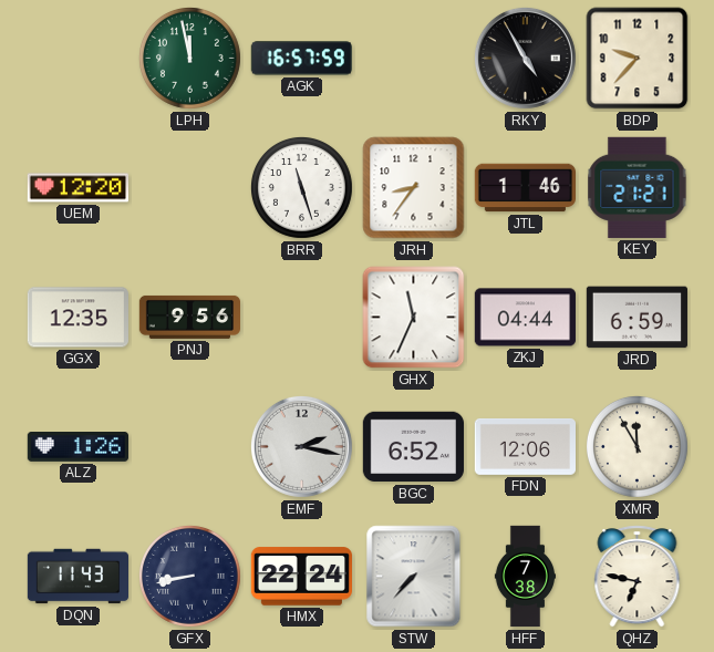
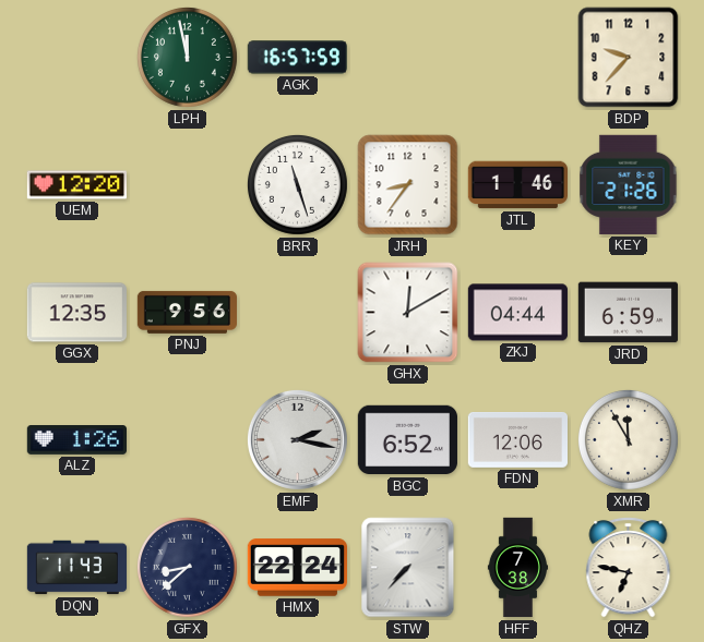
RKY: 4:55 -> none
KEY: 21:21 -> 21:26
GHX: 11:34 -> 12:10
GFX: 8:43 -> 8:38
